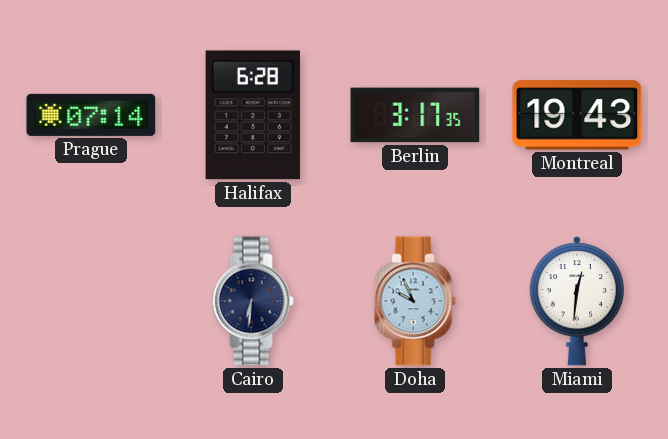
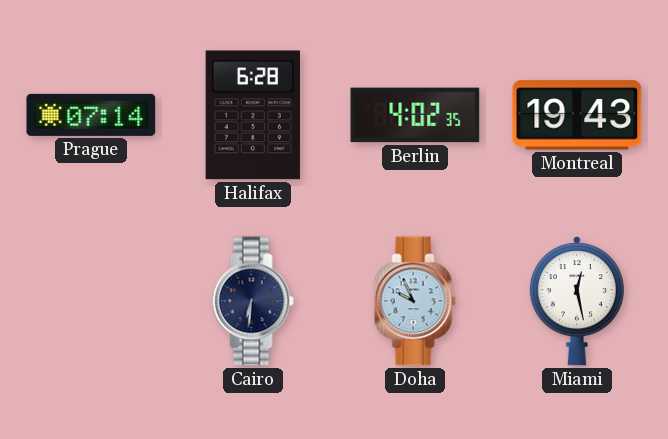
Berlin: 3:17 -> 4:02
Miami: 12:31 -> 12:28
